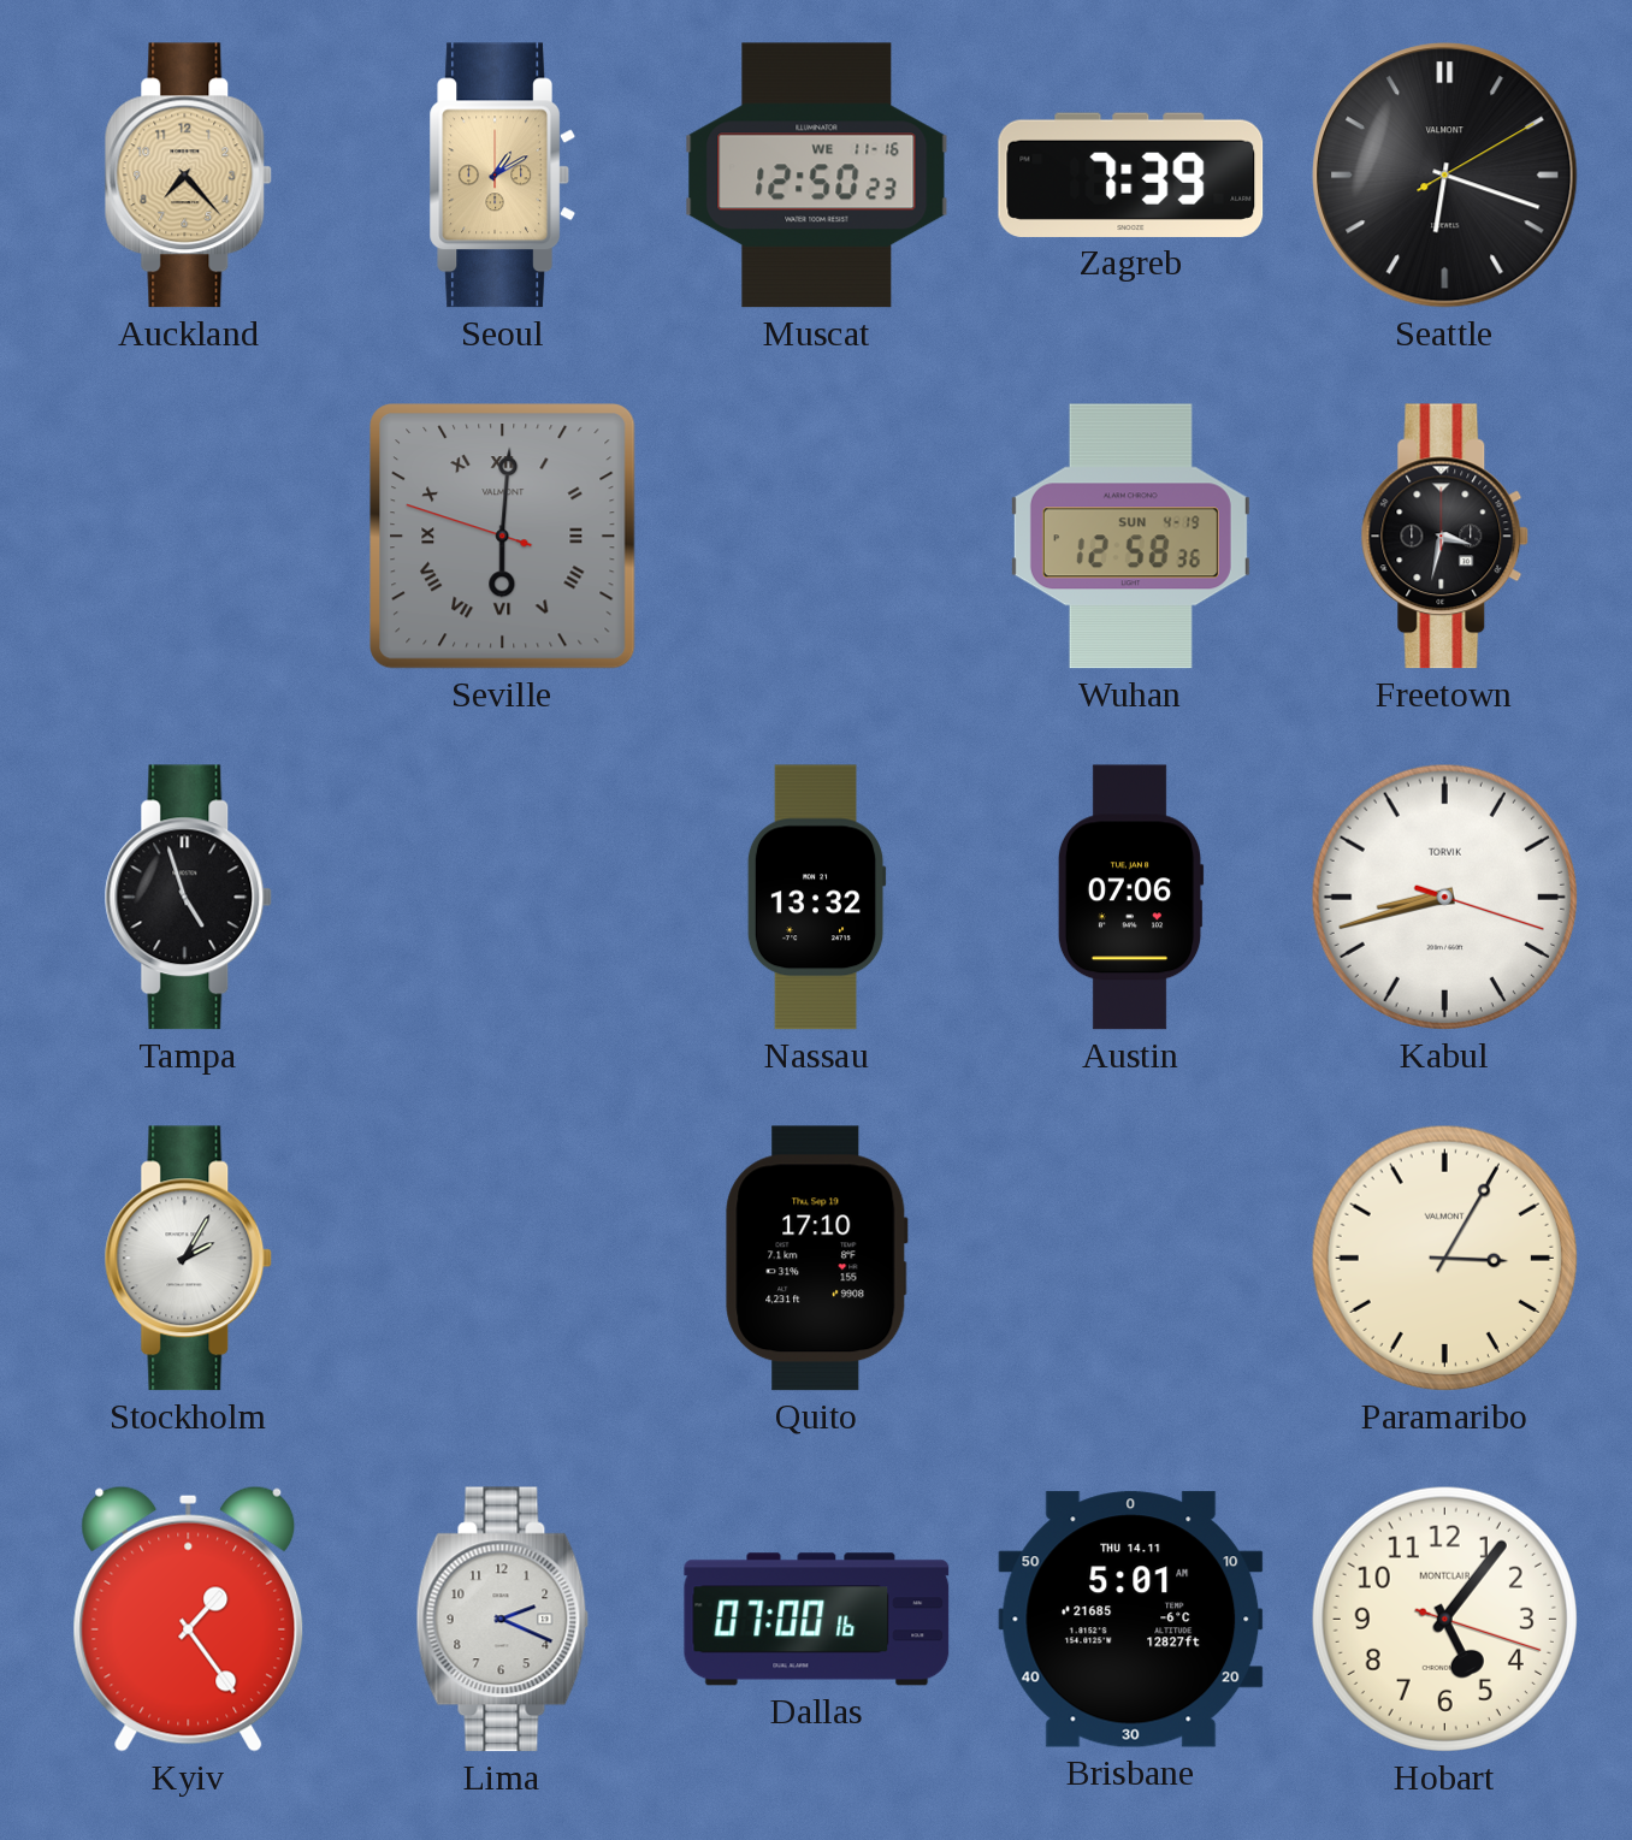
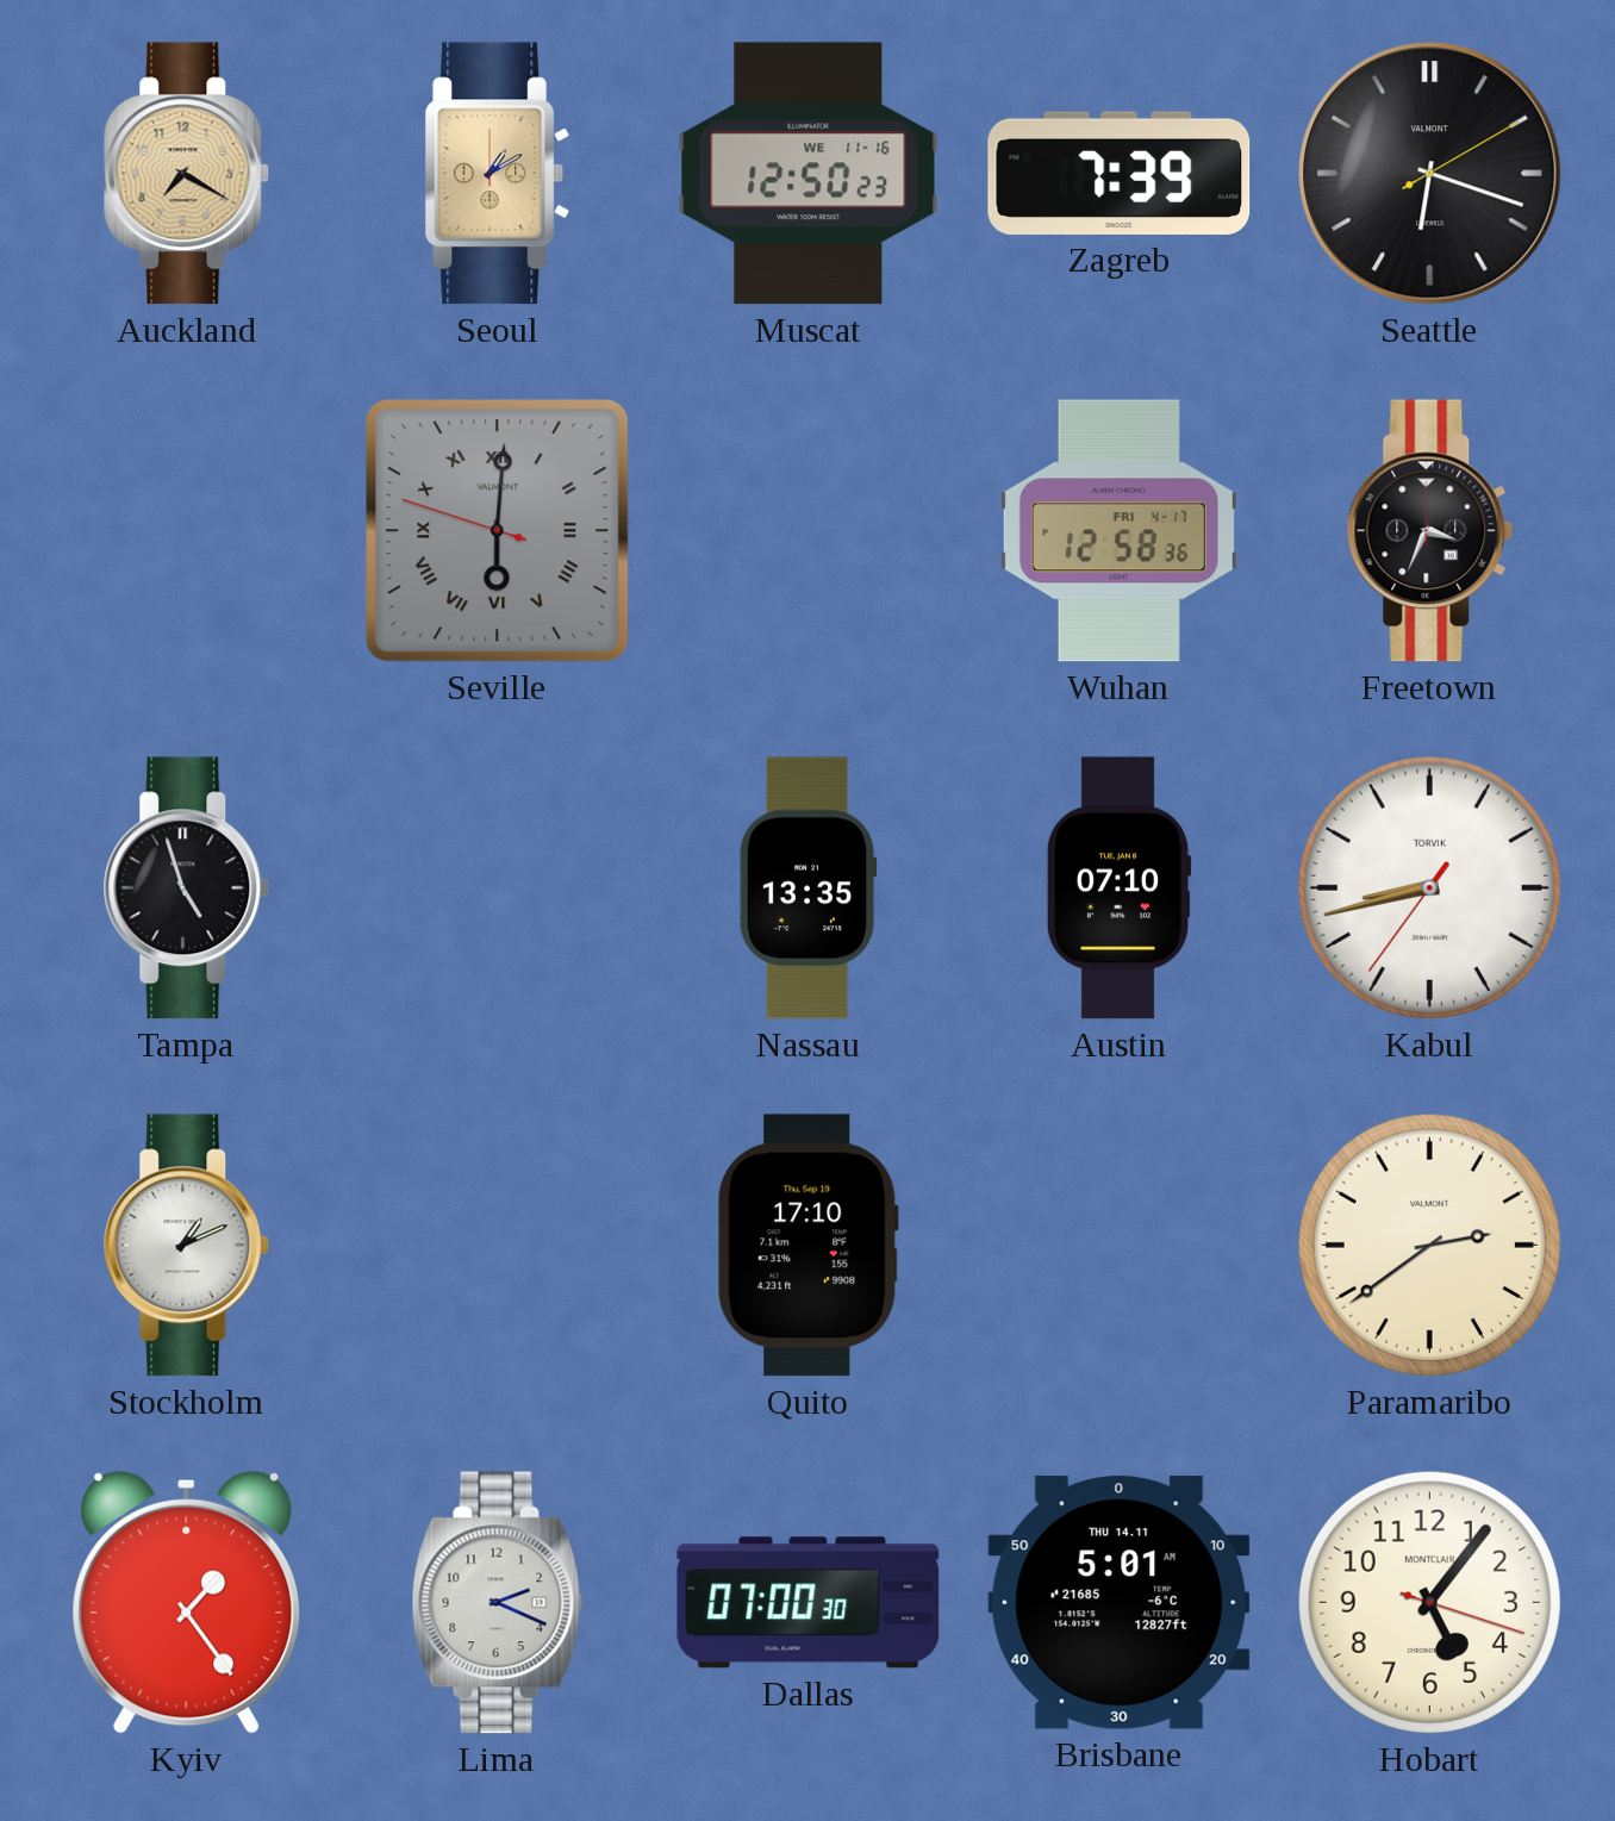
Auckland: 7:23 -> 7:20
Wuhan date: SUN 4-19 -> FRI 4-17
Freetown: 3:32 -> 3:34
Nassau: 13:32 -> 13:35
Austin: 07:06 -> 07:10
Kabul: 8:42:18 -> 8:42:36
Stockholm: 2:05 -> 1:11
Paramaribo: 3:05 -> 2:39
Dallas: 07:00:16 -> 07:00:30
